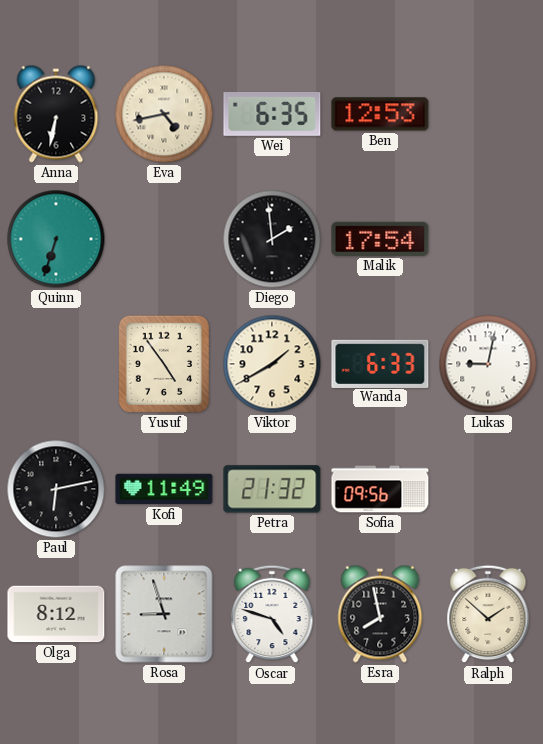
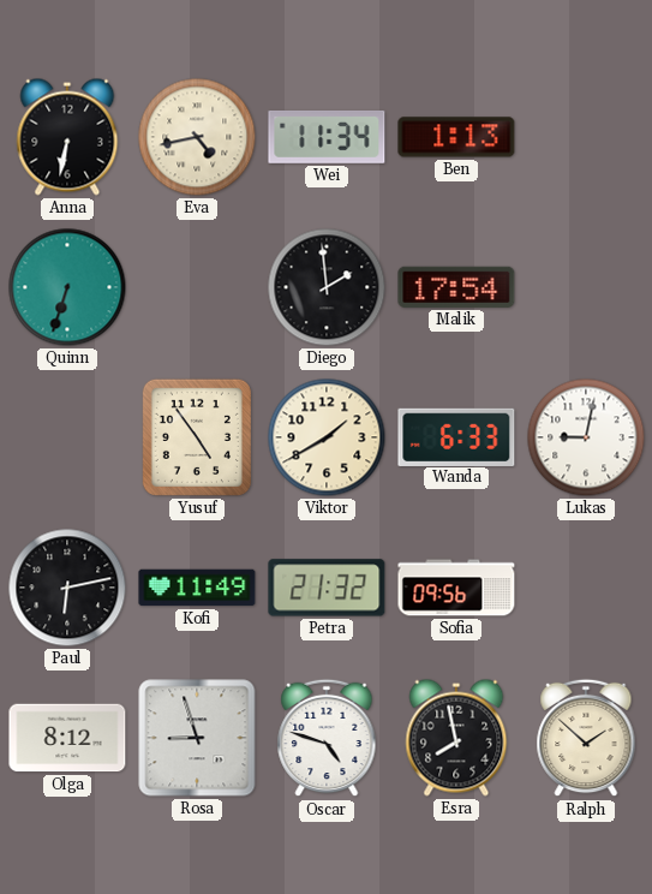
Wei: 6:35 -> 11:34
Ben: 12:53 -> 1:13
